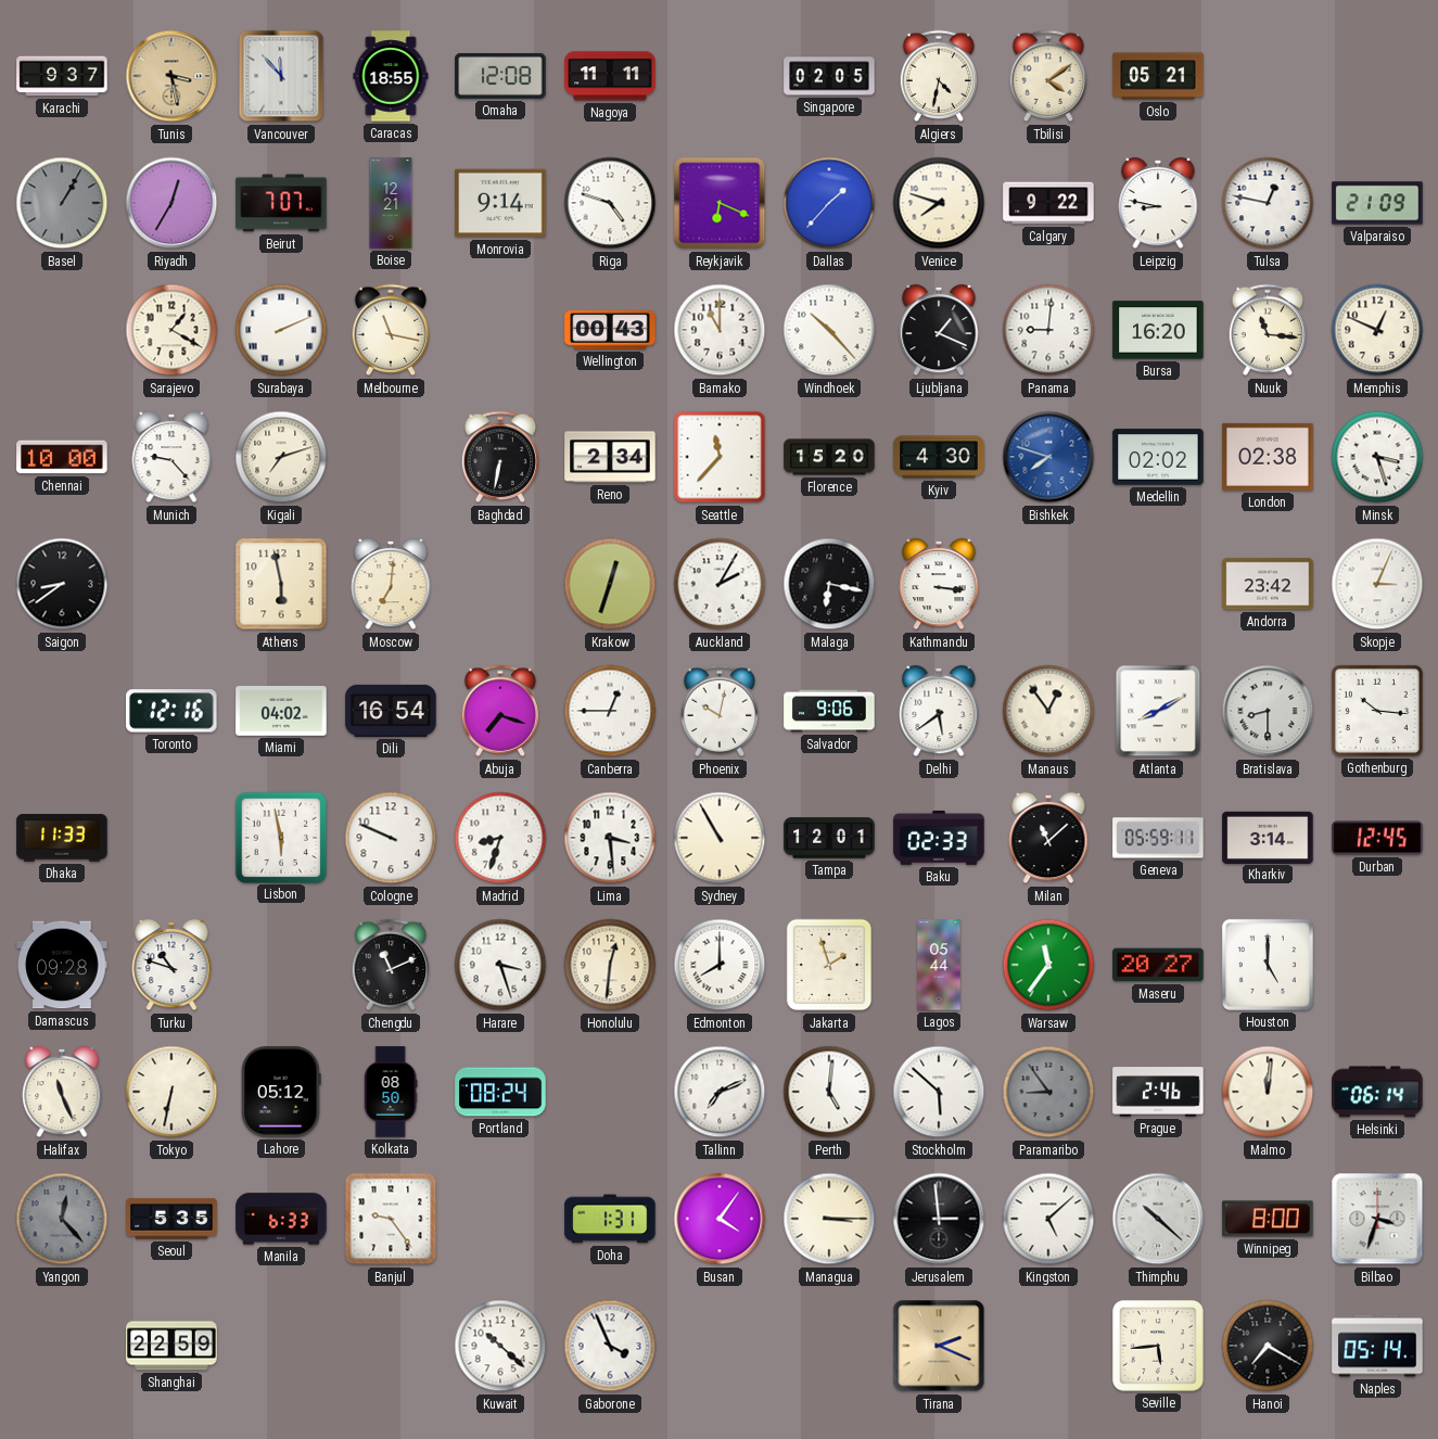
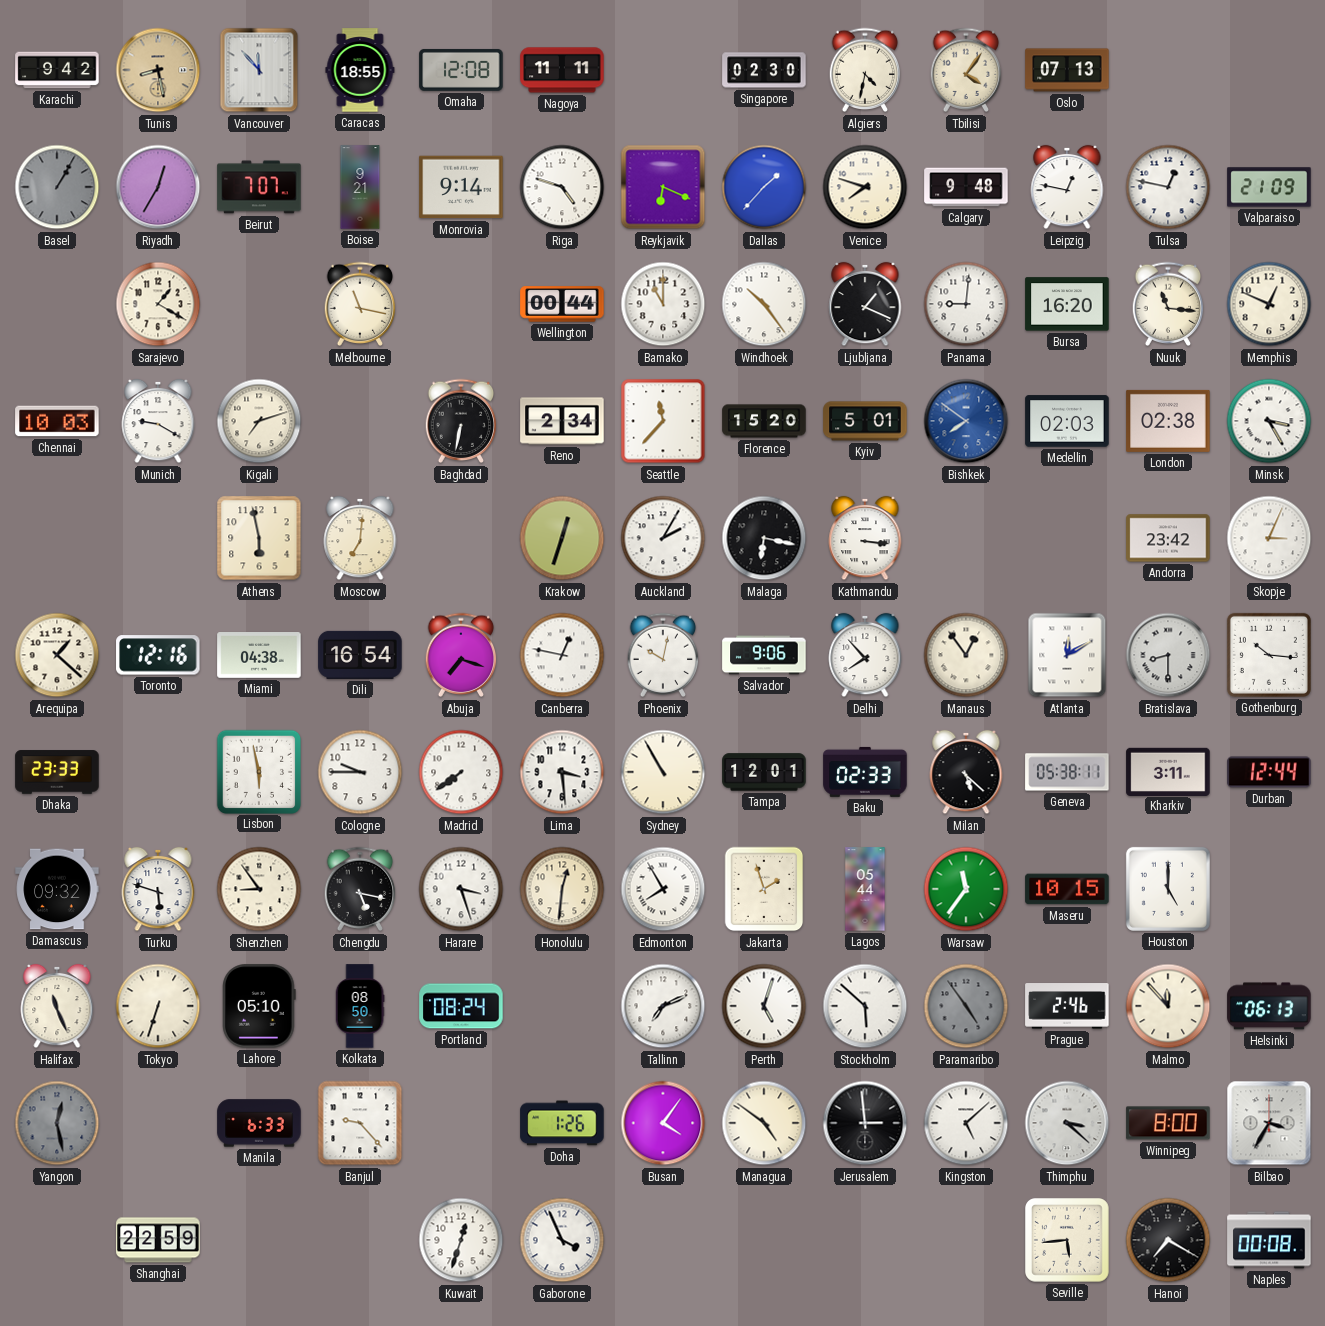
Karachi: 9:37 -> 9:42
Tunis: 3:28 -> 8:28
Singapore: 02:05 -> 02:30
Tbilisi: 4:09 -> 4:06
Oslo: 05:21 -> 07:13
Boise: 12:21 -> 9:21
Calgary: 9:22 -> 9:48
Leipzig: 8:47 -> 12:47
Surabaya: 2:11 -> none
Wellington: 00:43 -> 00:44
Windhoek: 10:23 -> 10:24
Chennai: 10:00 -> 10:03
Munich: 9:23 -> 9:20
Kyiv: 4:30 -> 5:01
Bishkek: 7:48 -> 7:51
Medellin: 02:02 -> 02:03
Minsk: 3:27 -> 3:25
Saigon: 8:39 -> none
Arequipa: none -> 1:22
Miami: 04:02 -> 04:38
Canberra: 12:45 -> 12:47
Delhi: 5:39 -> 7:53
Atlanta: 8:10 -> 12:10
Dhaka: 11:33 -> 23:33
Cologne: 9:49 -> 9:45
Madrid: 8:33 -> 7:39
Milan: 11:08 -> 5:22
Geneva: 05:59 -> 05:38
Kharkiv: 3:14 -> 3:11
Durban: 12:45 -> 12:44
Damascus: 09:28 -> 09:32
Turku: 10:48 -> 5:48
Shenzhen: none -> 8:54
Chengdu: 11:11 -> 5:17
Edmonton: 8:00 -> 7:55
Maseru: 20:27 -> 10:15
Tokyo: 6:32 -> 6:33
Lahore: 05:12 -> 05:10
Perth: 5:01 -> 5:03
Paramaribo: 8:54 -> 4:54
Malmo: 12:01 -> 11:53
Helsinki: 06:14 -> 06:13
Yangon: 12:23 -> 12:28
Seoul: 5:35 -> none
Banjul: 9:24 -> 9:23
Doha: 1:31 -> 1:26
Managua: 3:15 -> 4:51
Thimphu: 10:22 -> 3:22
Bilbao: 3:33 -> 3:35
Kuwait: 10:22 -> 12:33
Tirana: 2:19 -> none
Naples: 05:14 -> 00:08
